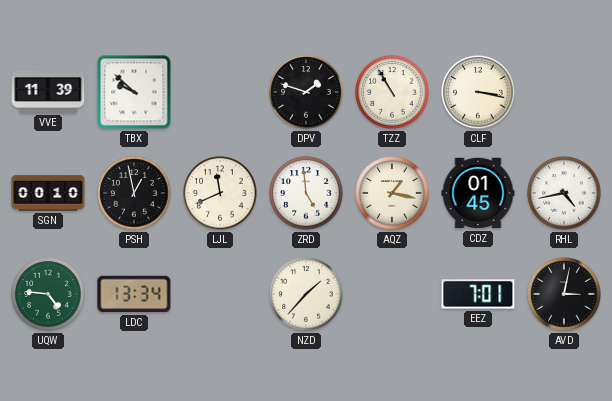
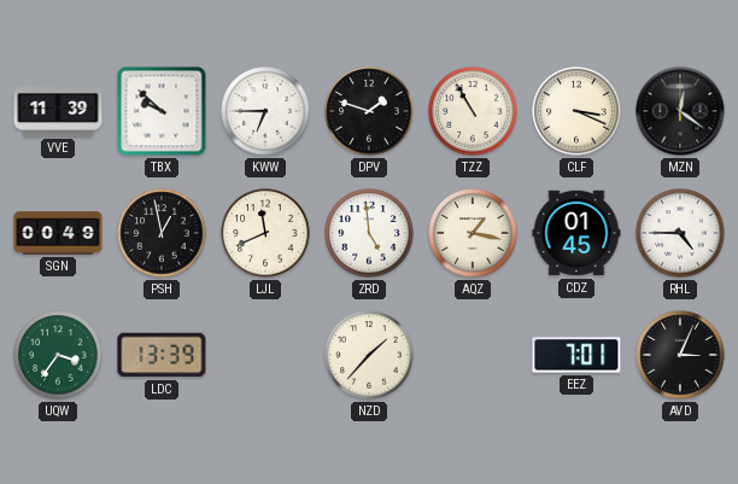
KWW: none -> 6:45
CLF: 3:17 -> 3:19
MZN: none -> 12:21
SGN: 00:10 -> 00:49
RHL: 4:43 -> 4:45
UQW: 4:46 -> 3:36
LDC: 13:34 -> 13:39
AVD: 3:02 -> 3:04
